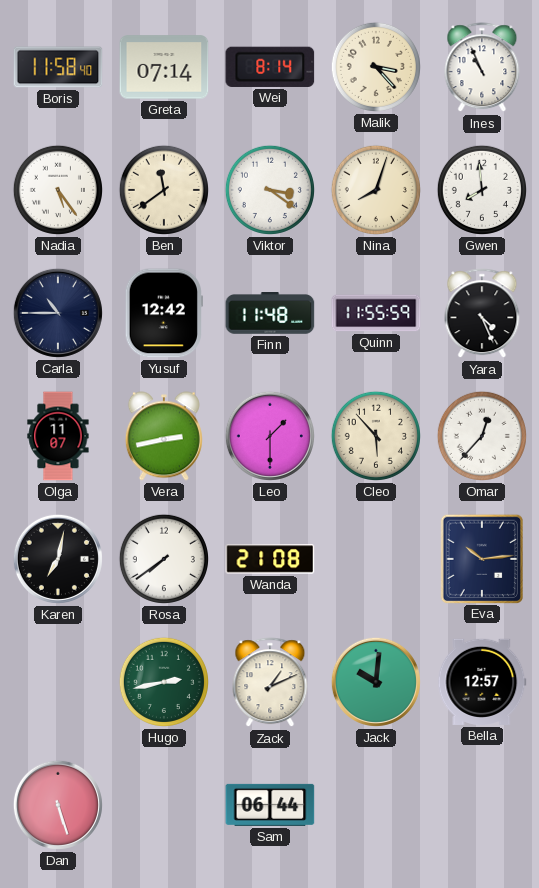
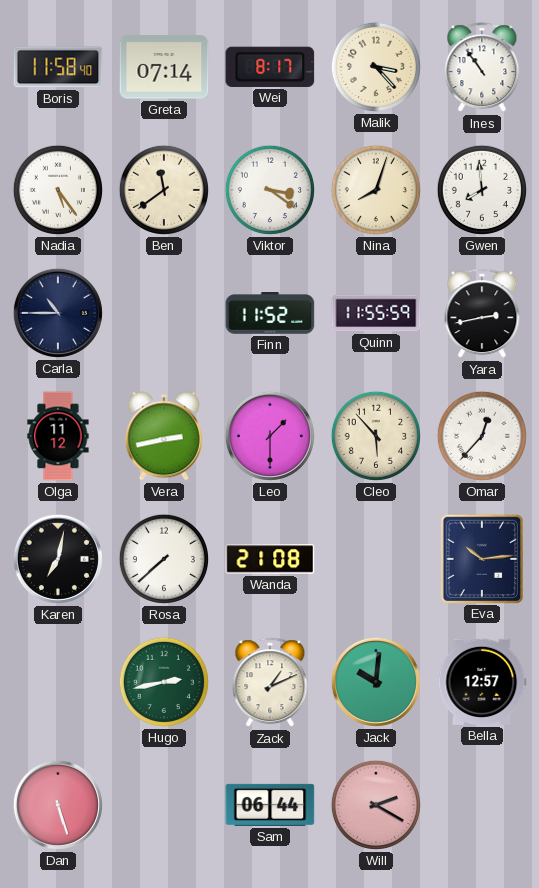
Wei: 8:14 -> 8:17
Ines: 10:56 -> 10:54
Yusuf: 12:42 -> none
Finn: 11:48 -> 11:52
Yara: 4:26 -> 2:43
Olga: 11:07 -> 11:12
Rosa: 7:39 -> 7:38
Will: none -> 2:20
